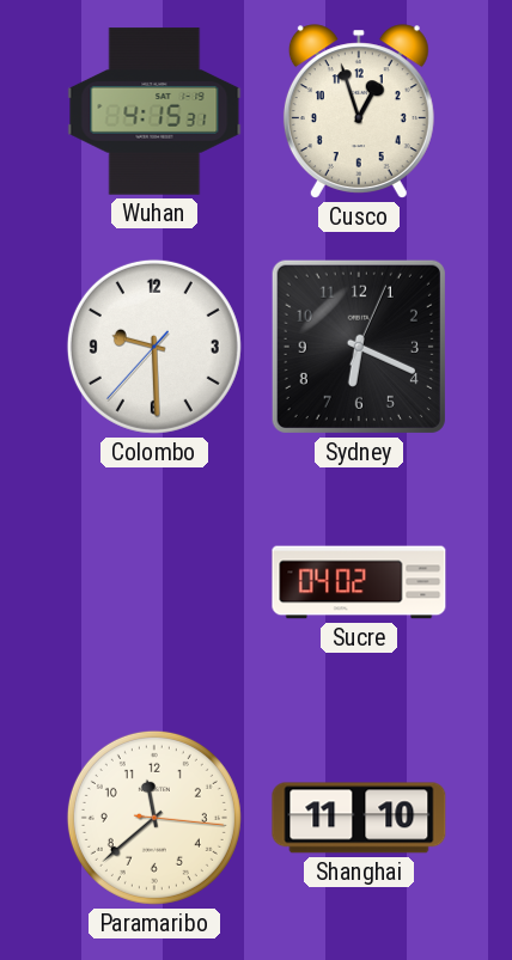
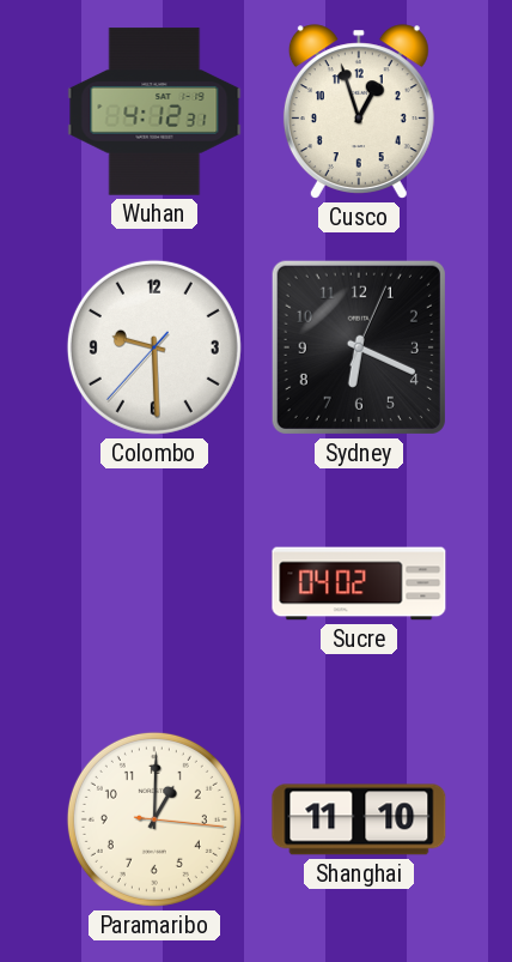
Wuhan: 4:15 -> 4:12
Paramaribo: 11:38 -> 1:00
